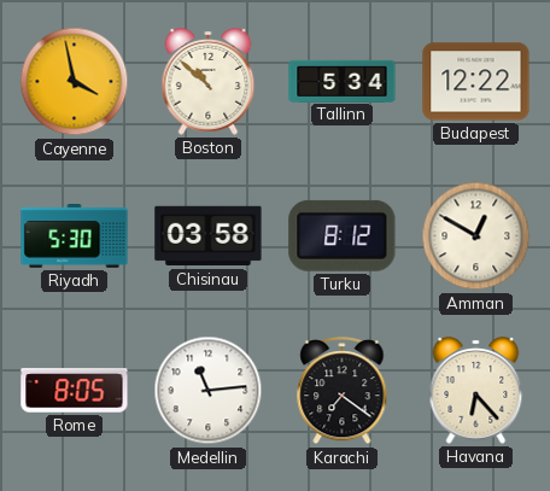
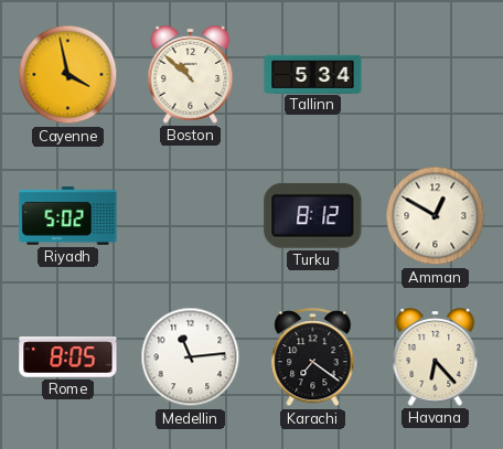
Budapest: 12:22 -> none
Riyadh: 5:30 -> 5:02
Chisinau: 03:58 -> none
